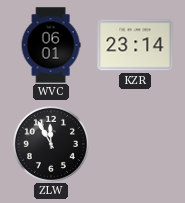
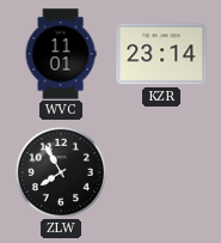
WVC: 06:01 -> 11:01
ZLW: 11:55 -> 7:55
